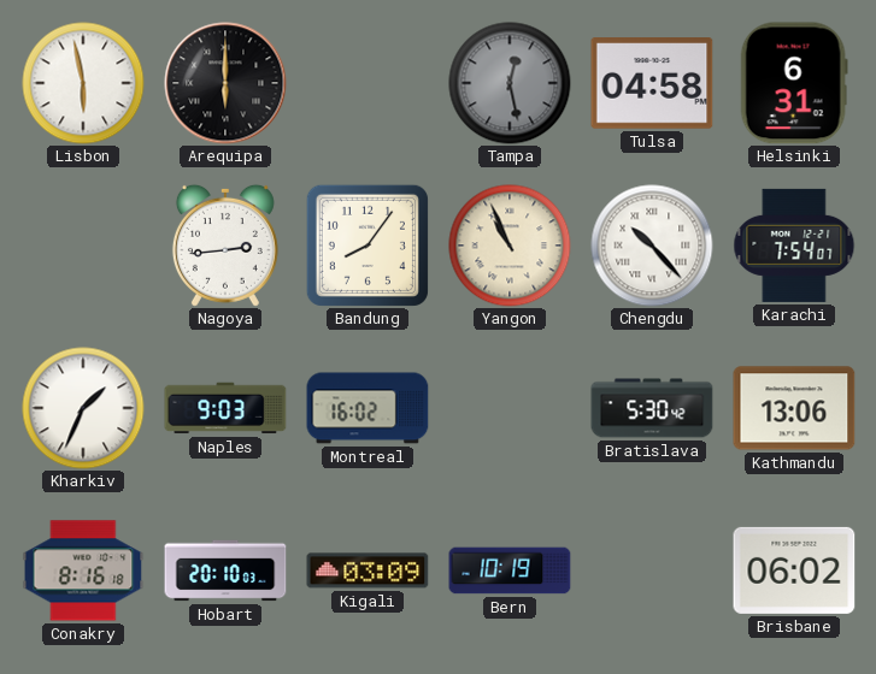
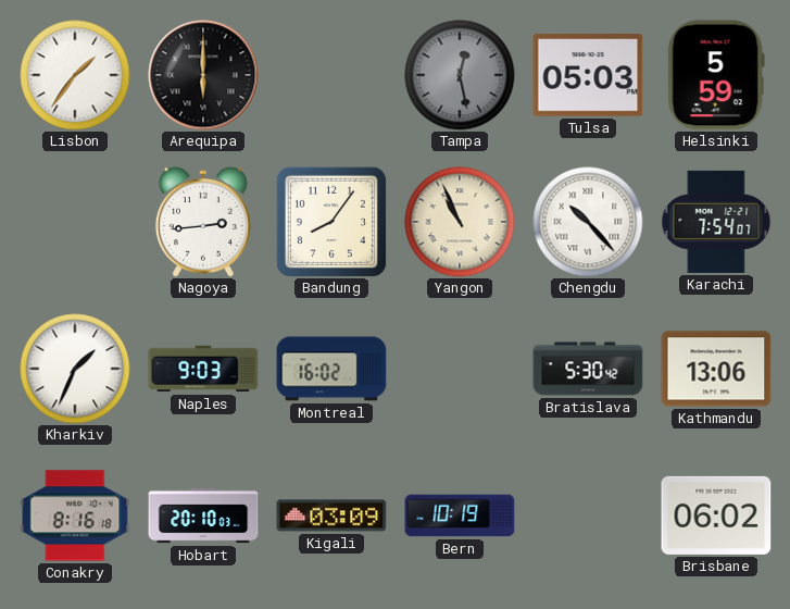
Lisbon: 5:58 -> 1:36
Tulsa: 04:58 -> 05:03
Helsinki: 6:31 -> 5:59
